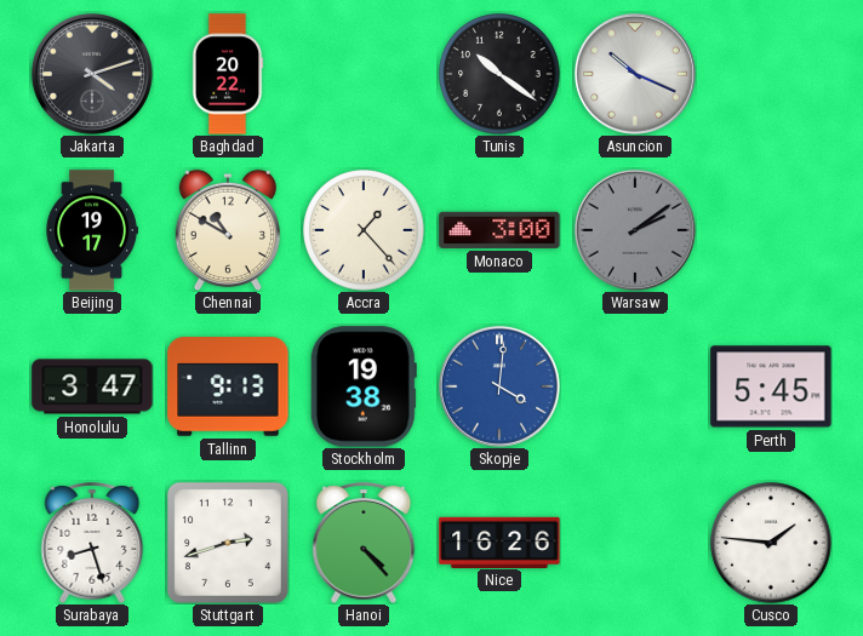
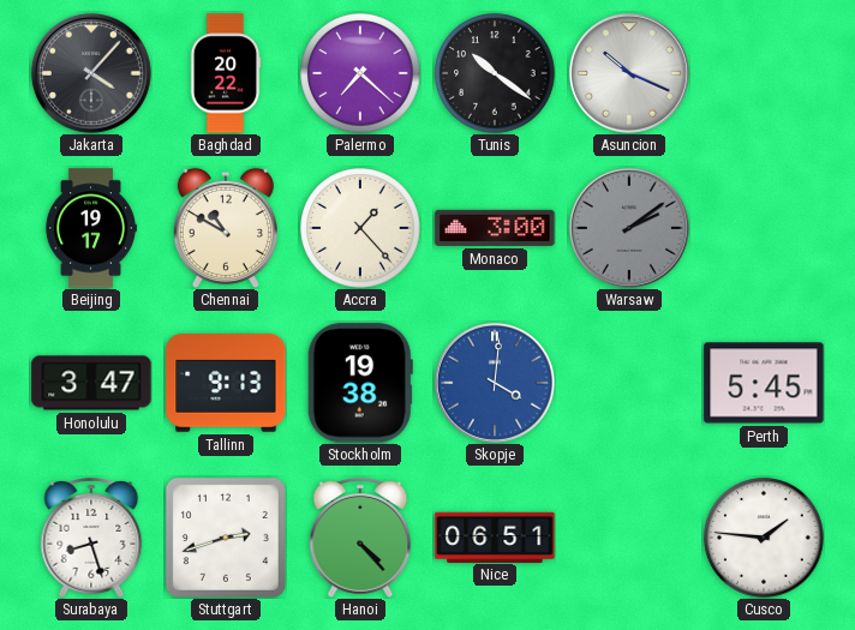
Jakarta: 4:12 -> 4:07
Palermo: none -> 7:22
Nice: 16:26 -> 06:51
